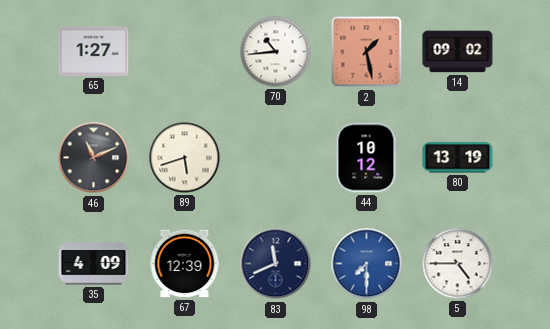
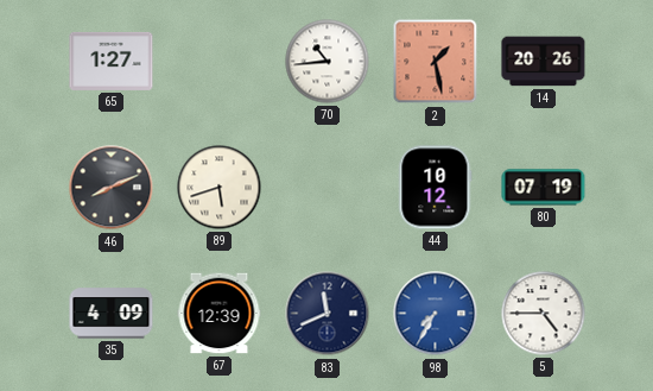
14: 09:02 -> 20:26
46: 11:11 -> 8:11
80: 13:19 -> 07:19
98: 7:30 -> 7:35
